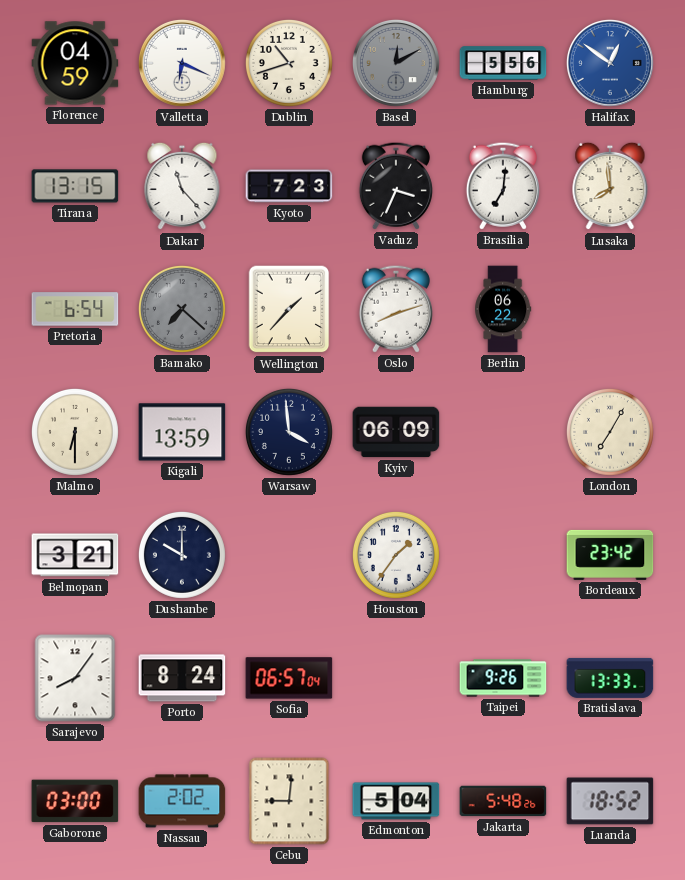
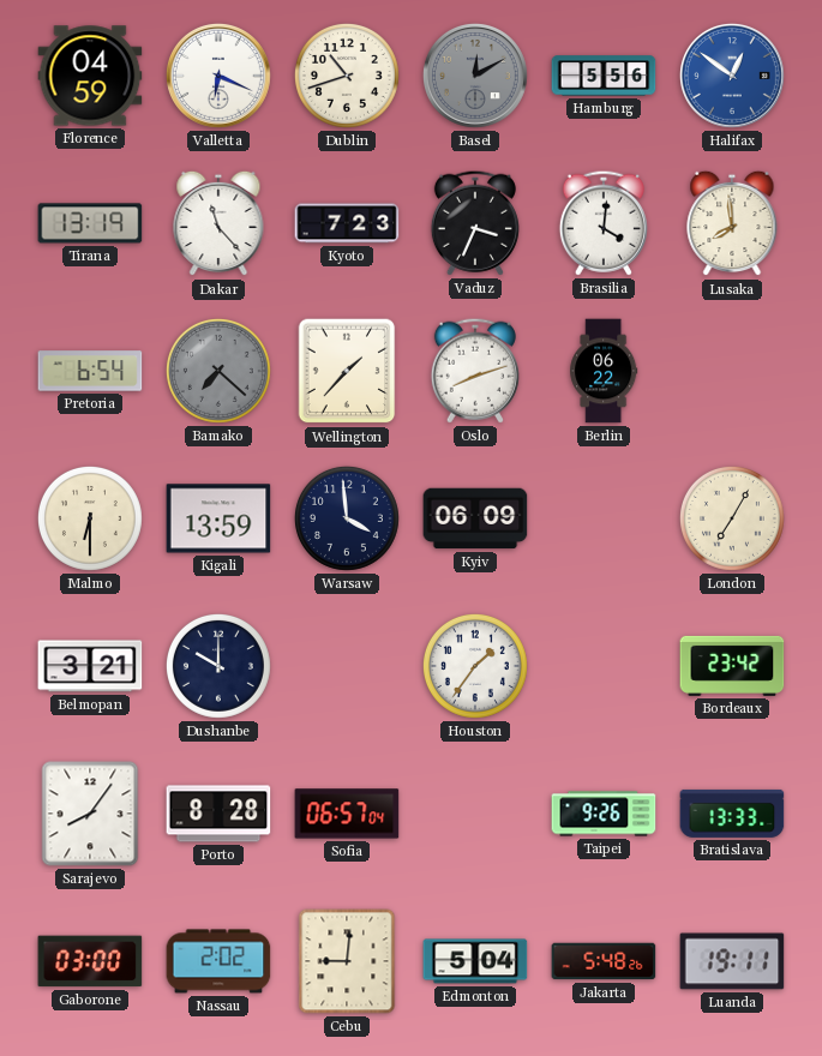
Tirana: 13:15 -> 13:19
Brasilia: 7:01 -> 4:01
Porto: 8:24 -> 8:28
Luanda: 18:52 -> 19:11
